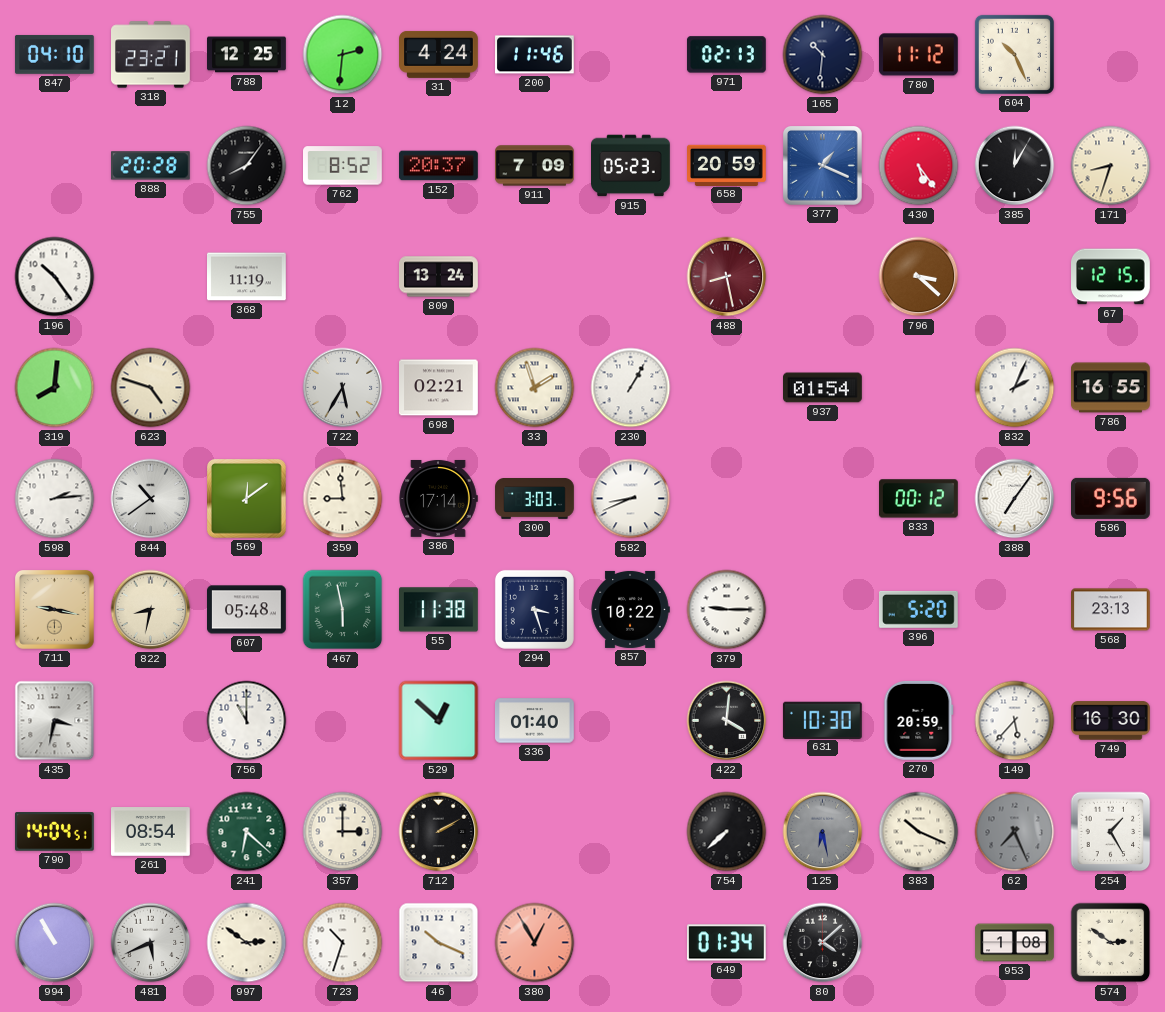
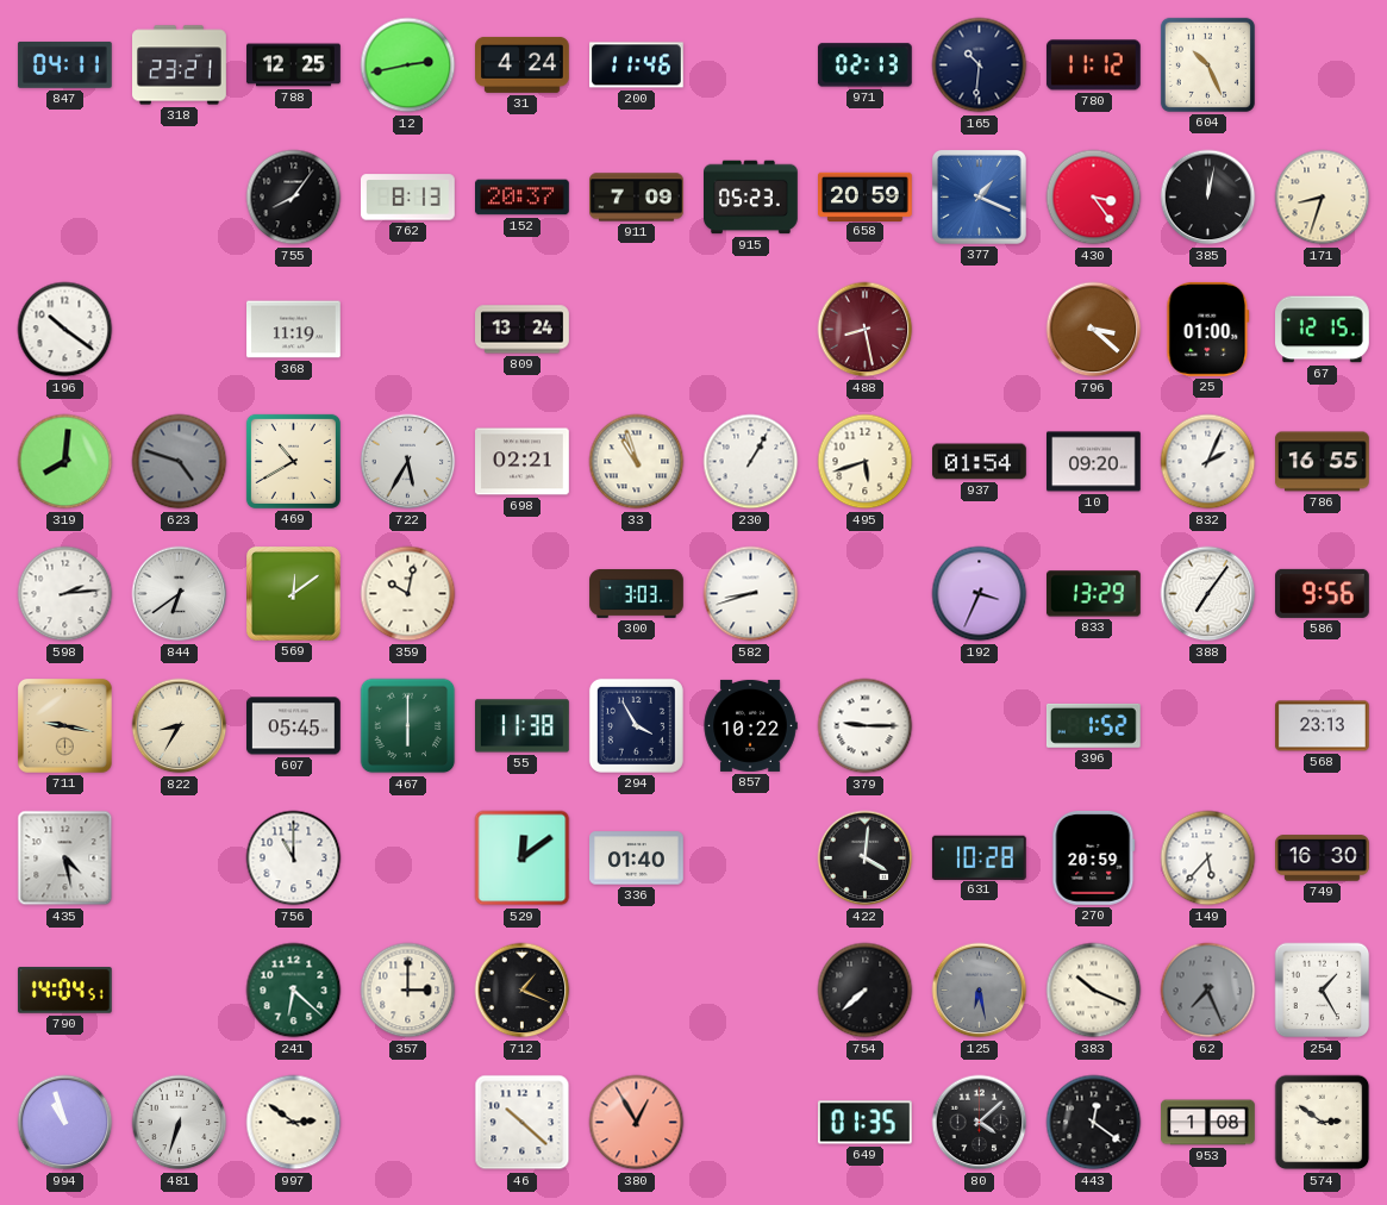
847: 04:10 -> 04:11
12: 2:31 -> 2:43
888: 20:28 -> none
762: 8:52 -> 8:13
430: 5:24 -> 3:24
385: 12:05 -> 12:02
196: 10:24 -> 10:21
25: none -> 01:00
623 dial: cream -> grey
469: none -> 10:40
33: 1:57 -> 10:57
495: none -> 5:42
10: none -> 09:20
844: 10:39 -> 6:39
359: 8:59 -> 10:02
386: 17:14 -> none
582: 8:41 -> 8:42
192: none -> 3:34
833: 00:12 -> 13:29
822: 8:32 -> 8:35
607: 05:48 -> 05:45
467: 5:58 -> 6:00
294: 3:27 -> 3:55
396: 5:20 -> 1:52
435: 3:32 -> 4:28
529: 12:52 -> 12:09
631: 10:30 -> 10:28
261: 08:54 -> none
712: 2:10 -> 1:19
994: 10:55 -> 10:57
481: 5:41 -> 6:33
723: 10:33 -> none
46: 10:19 -> 10:22
649: 01:34 -> 01:35
443: none -> 12:21
